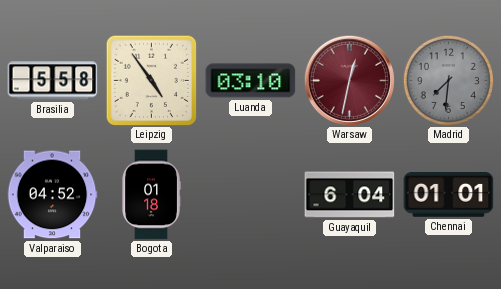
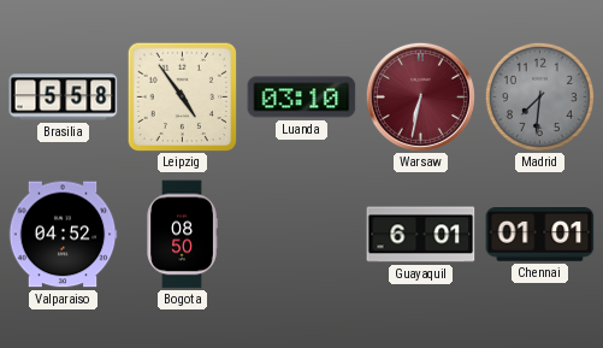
Warsaw: 12:32 -> 6:32
Bogota: 01:18 -> 08:50
Guayaquil: 6:04 -> 6:01
